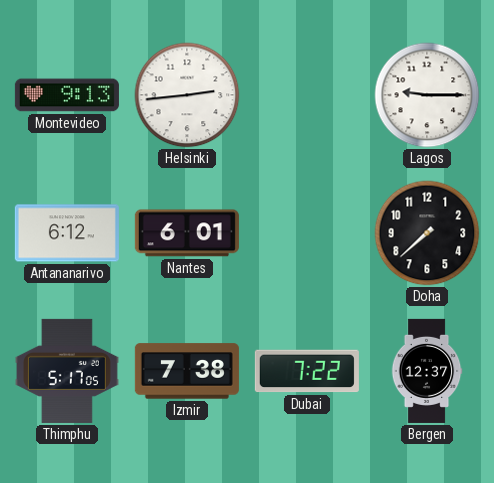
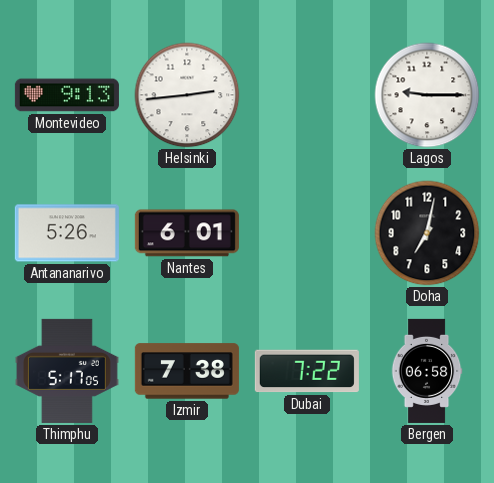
Antananarivo: 6:12 -> 5:26
Doha: 7:38 -> 7:02
Bergen: 12:37 -> 06:58
